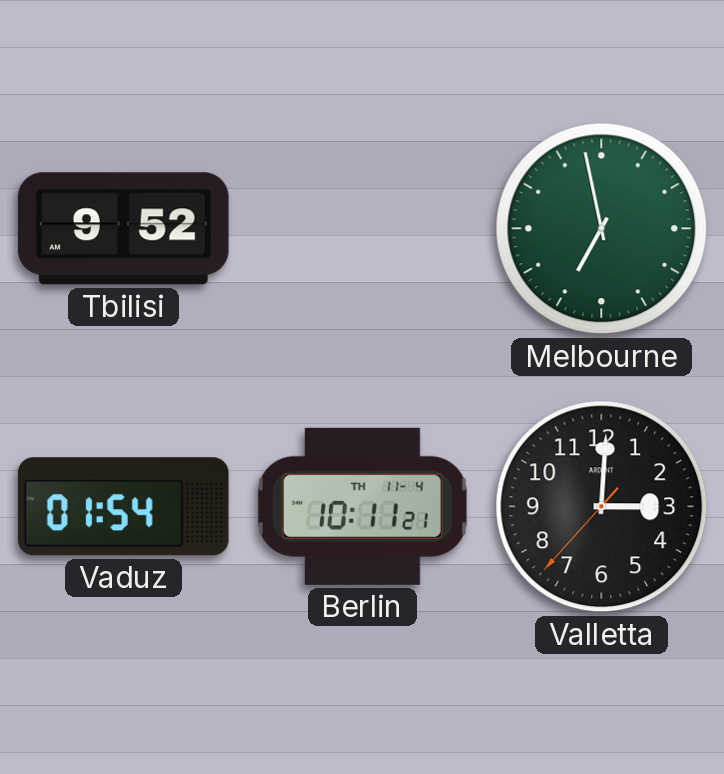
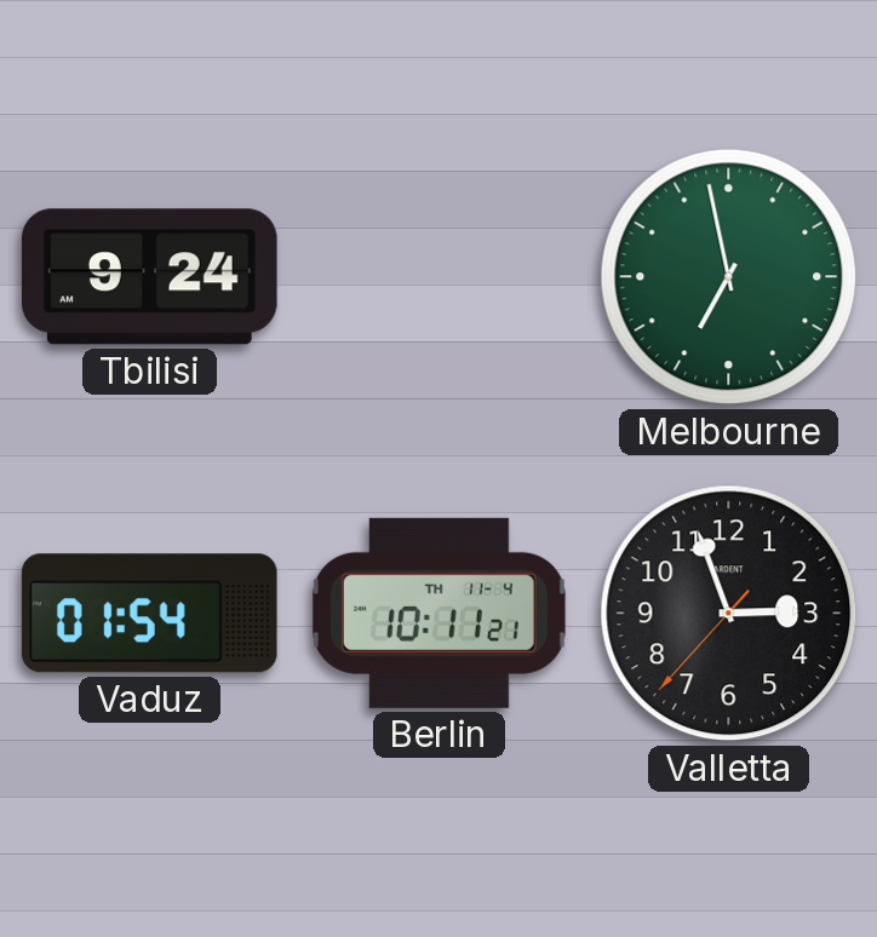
Tbilisi: 9:52 -> 9:24
Valletta: 3:00 -> 2:56
